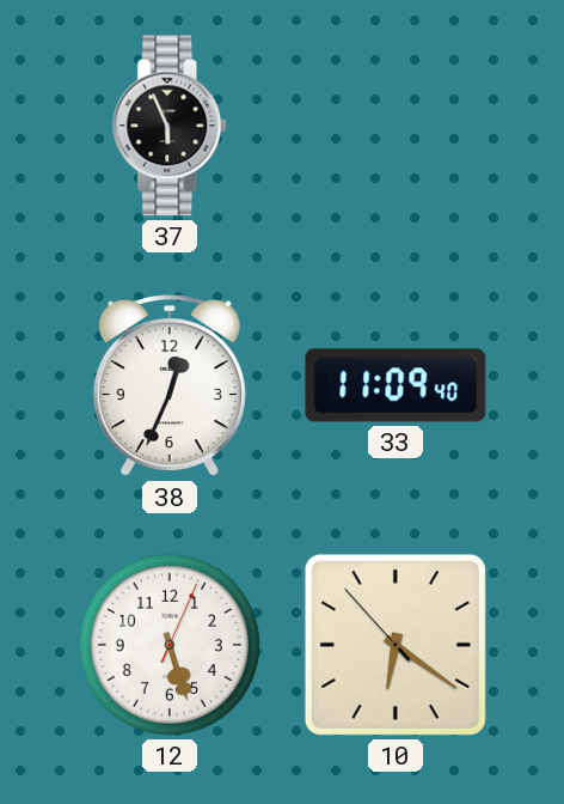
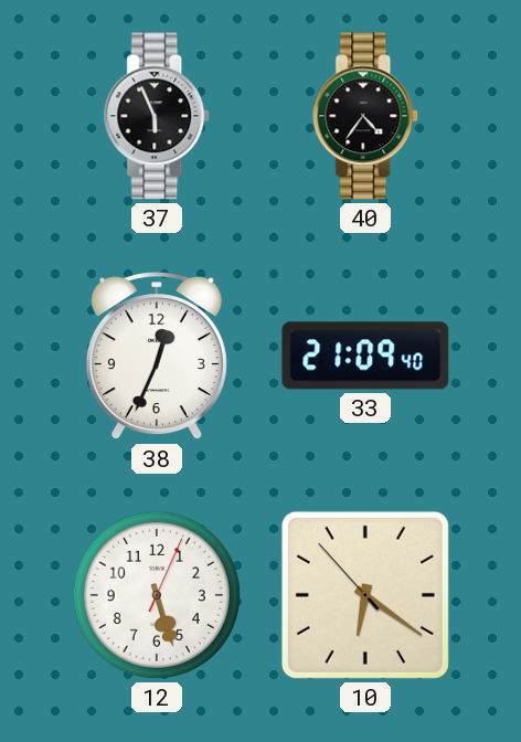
40: none -> 4:36
33: 11:09 -> 21:09
